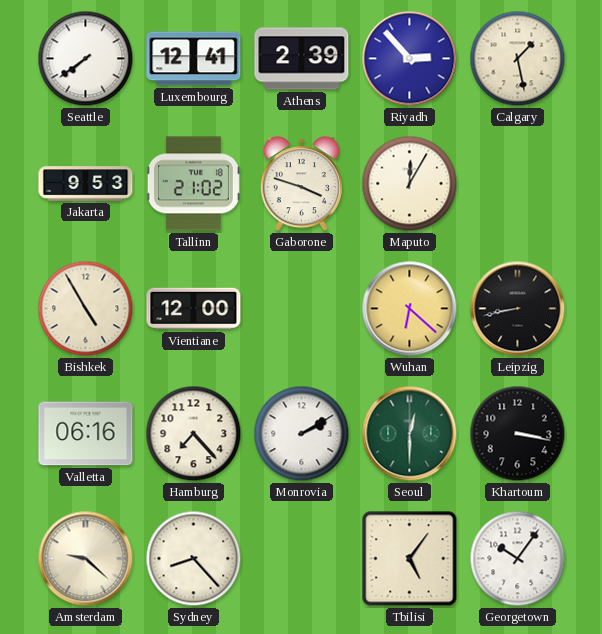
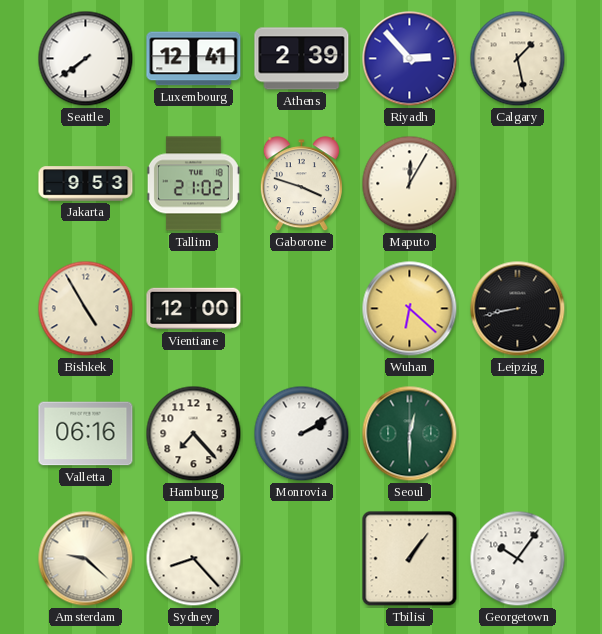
Khartoum: 3:17 -> none
Tbilisi: 5:06 -> 1:06
